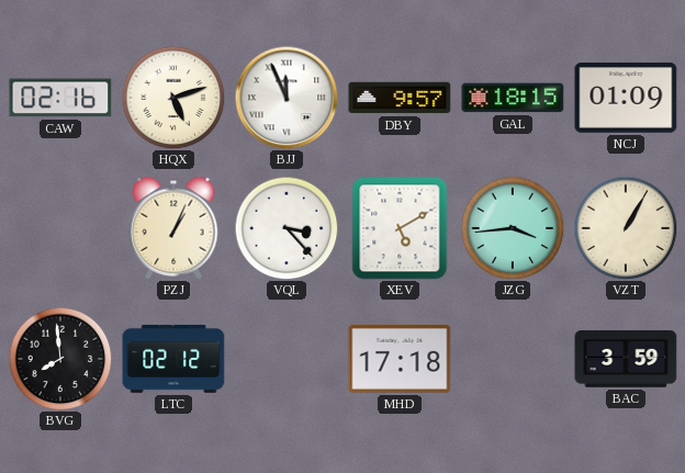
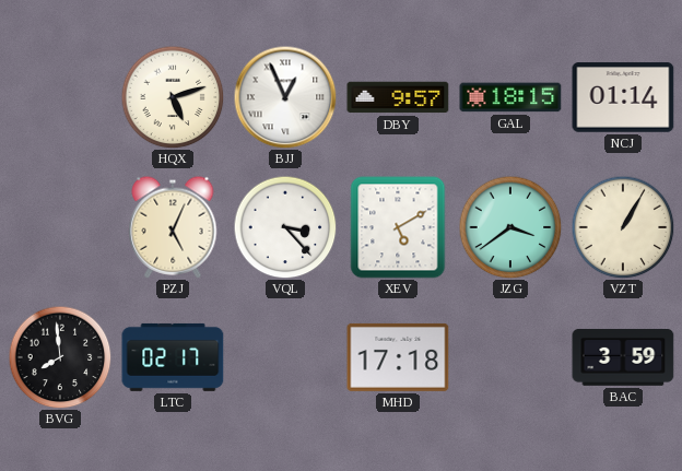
CAW: 02:16 -> none
BJJ: 11:56 -> 12:56
NCJ: 01:09 -> 01:14
PZJ: 1:04 -> 5:04
JZG: 3:44 -> 3:39
LTC: 02:12 -> 02:17
